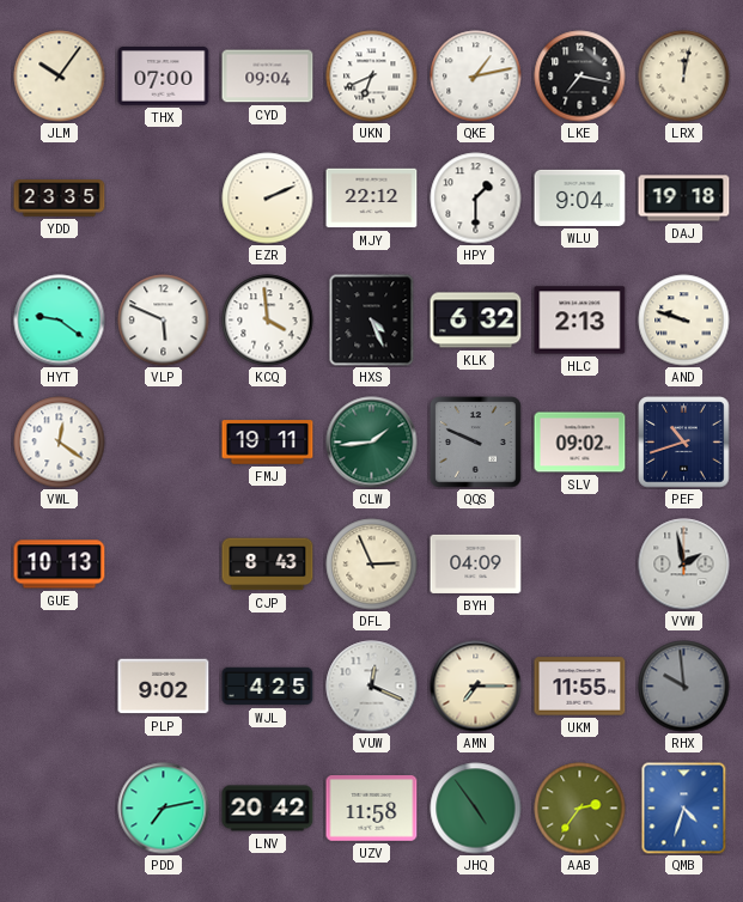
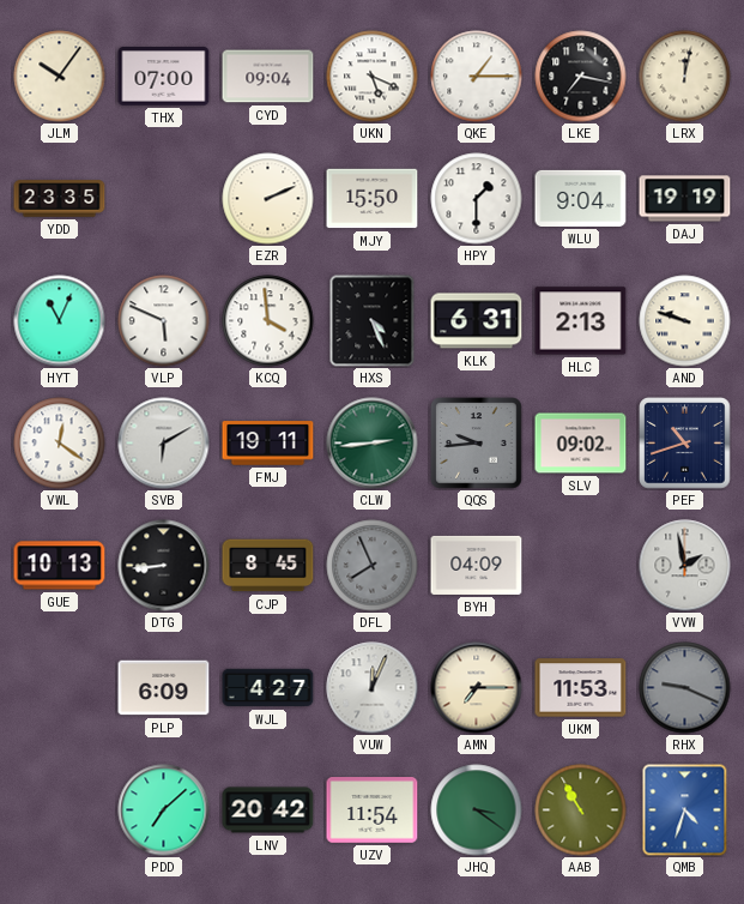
UKN: 6:41 -> 5:19
QKE: 1:13 -> 1:15
MJY: 22:12 -> 15:50
DAJ: 19:18 -> 19:19
HYT: 9:21 -> 11:04
KLK: 6:32 -> 6:31
SVB: none -> 6:10
CLW: 1:44 -> 2:44
QQS: 9:49 -> 9:44
DTG: none -> 8:44
CJP: 8:43 -> 8:45
DFL: 2:56 -> 7:56
DFL dial: cream -> grey
PLP: 9:02 -> 6:09
WJL: 4:25 -> 4:27
VUW: 12:19 -> 12:04
UKM: 11:55 -> 11:53
RHX: 9:59 -> 9:19
PDD: 7:13 -> 7:08
UZV: 11:58 -> 11:54
JHQ: 4:54 -> 3:21
AAB: 2:36 -> 10:55
